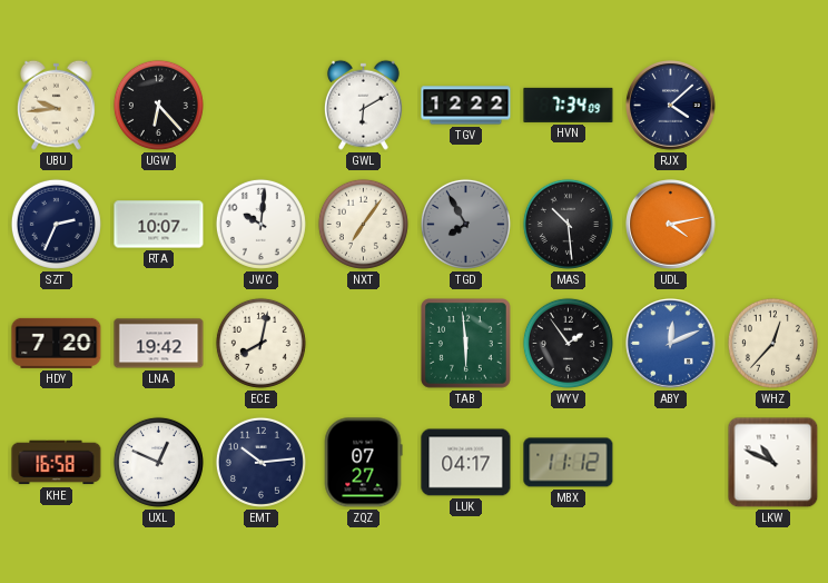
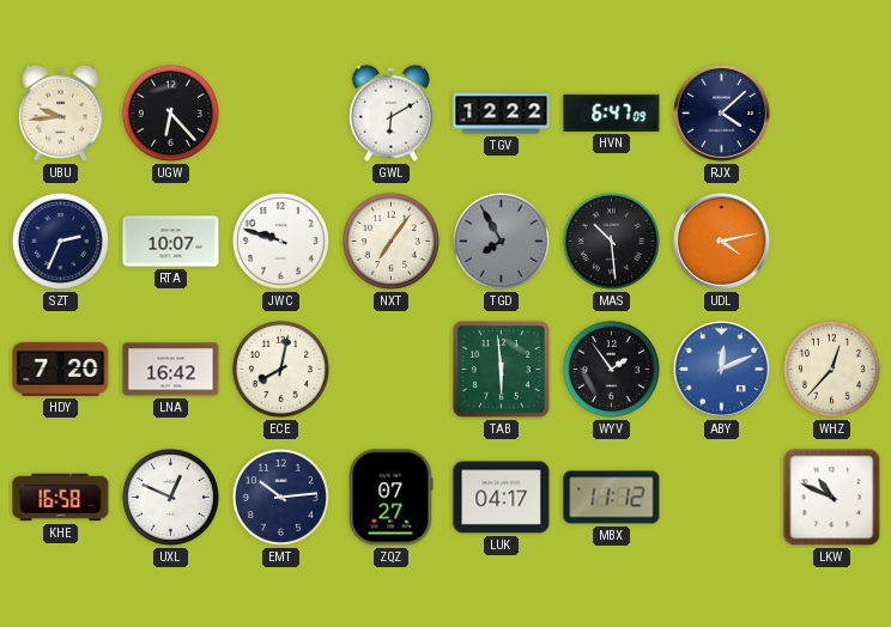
HVN: 7:34 -> 6:47
JWC: 10:01 -> 9:48
LNA: 19:42 -> 16:42
